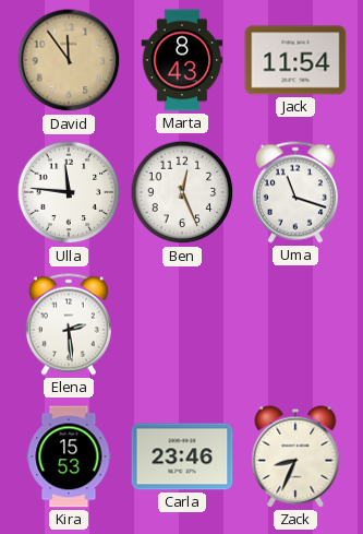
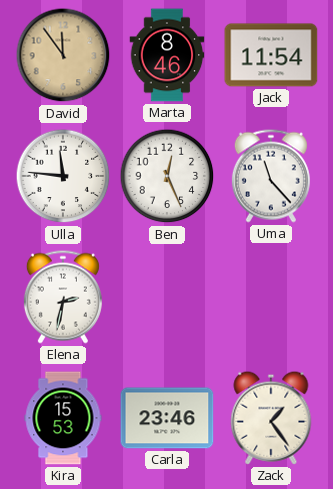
Marta: 8:43 -> 8:46
Uma: 11:18 -> 11:23
Elena: 2:29 -> 2:32
Zack: 8:34 -> 1:24
